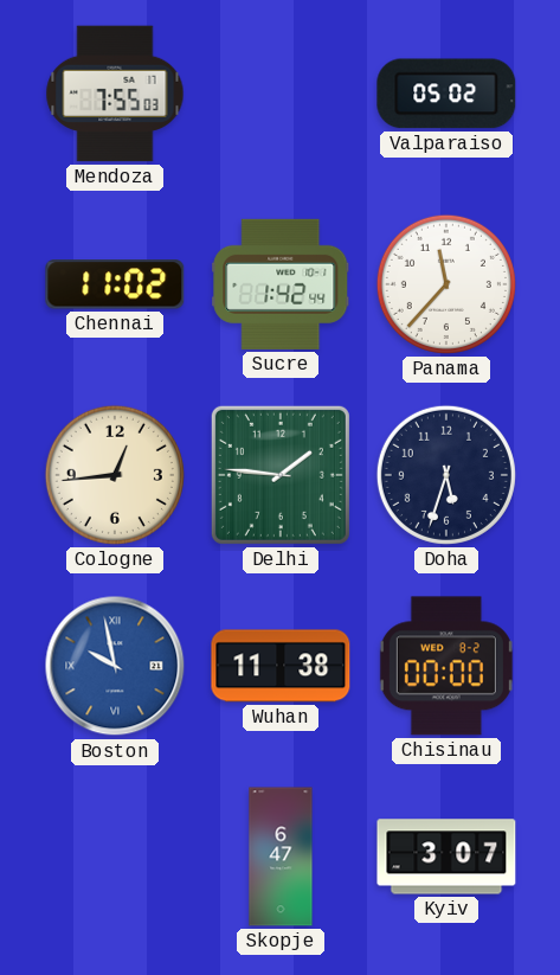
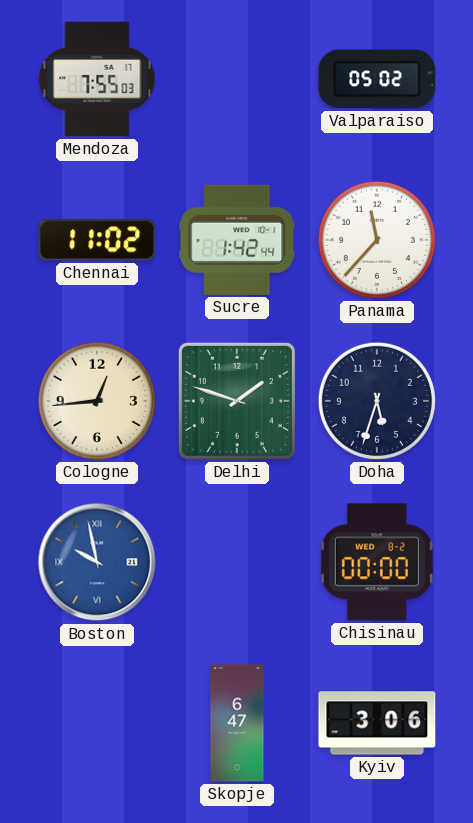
Delhi: 1:46 -> 1:48
Wuhan: 11:38 -> none
Kyiv: 3:07 -> 3:06
